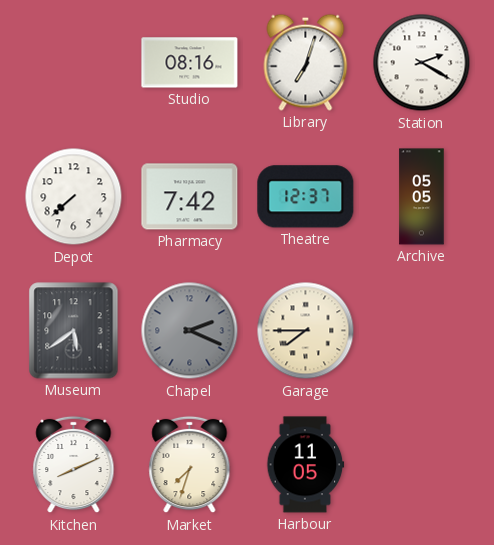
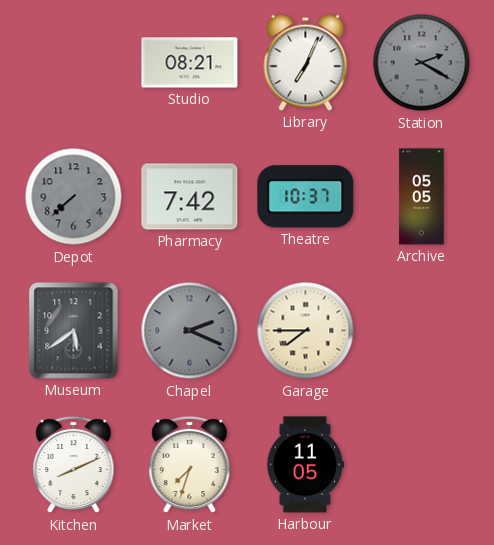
Studio: 08:16 -> 08:21
Library: 7:03 -> 7:04
Station dial: white -> grey
Depot dial: white -> grey
Theatre: 12:37 -> 10:37
